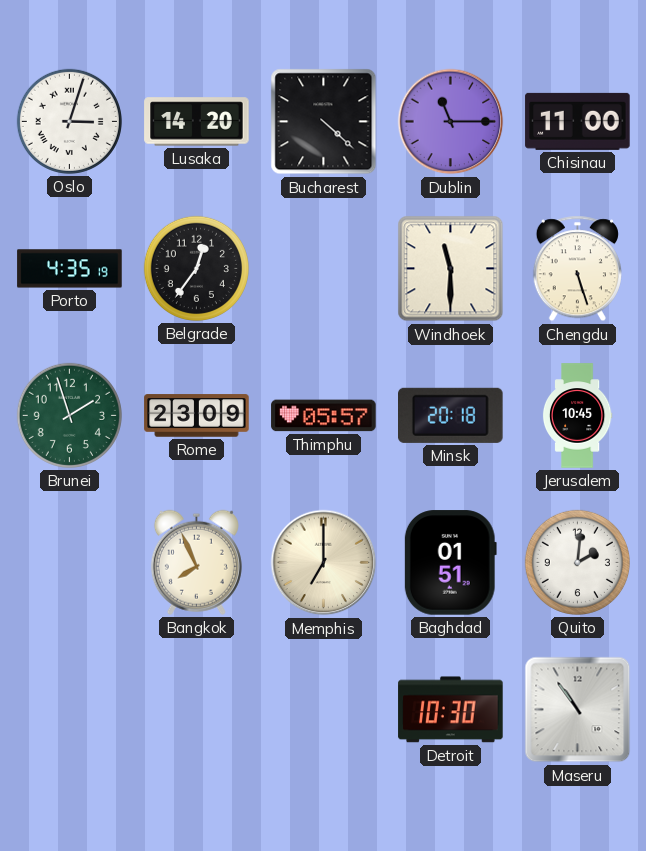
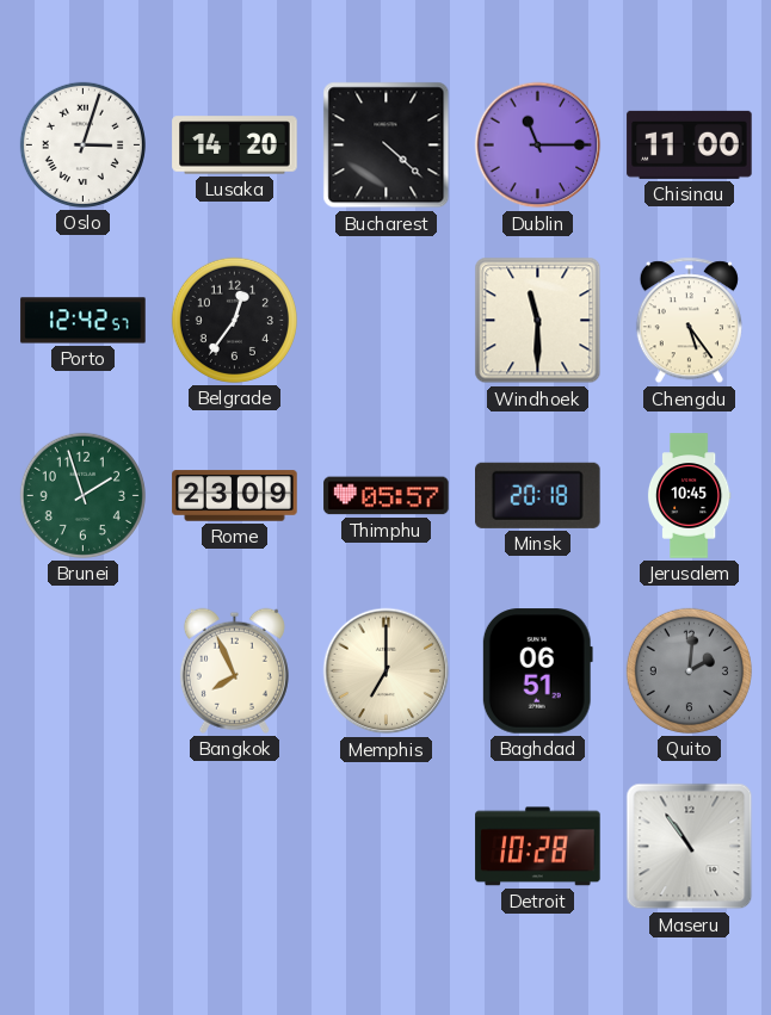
Porto: 4:35 -> 12:42
Chengdu: 5:27 -> 5:24
Baghdad: 01:51 -> 06:51
Quito dial: white -> grey
Detroit: 10:30 -> 10:28
